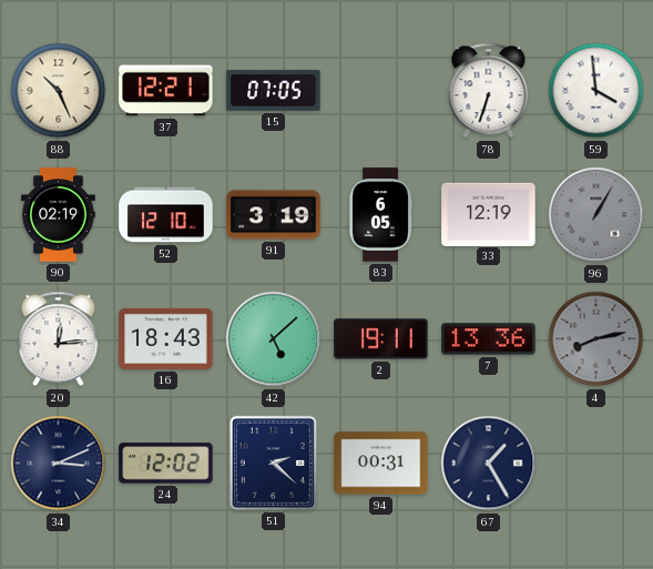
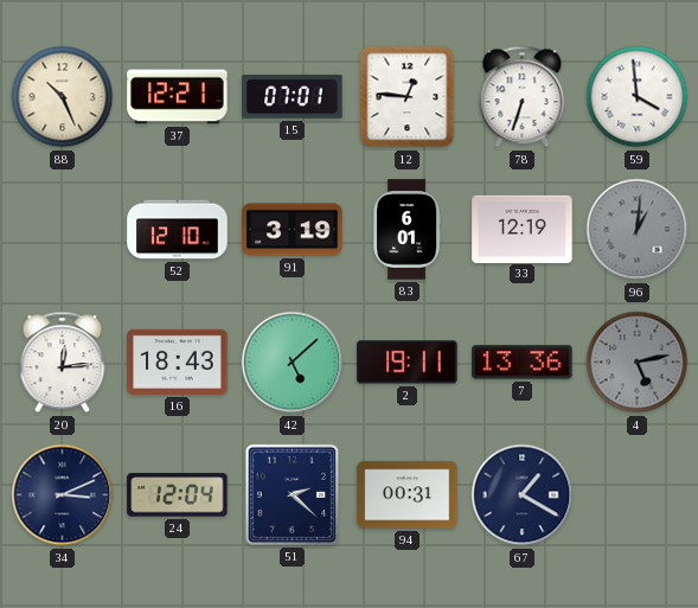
15: 07:05 -> 07:01
12: none -> 12:46
90: 02:19 -> none
83: 6:05 -> 6:01
96: 1:05 -> 1:01
4: 8:13 -> 5:13
24: 12:02 -> 12:04
67: 1:25 -> 1:20
